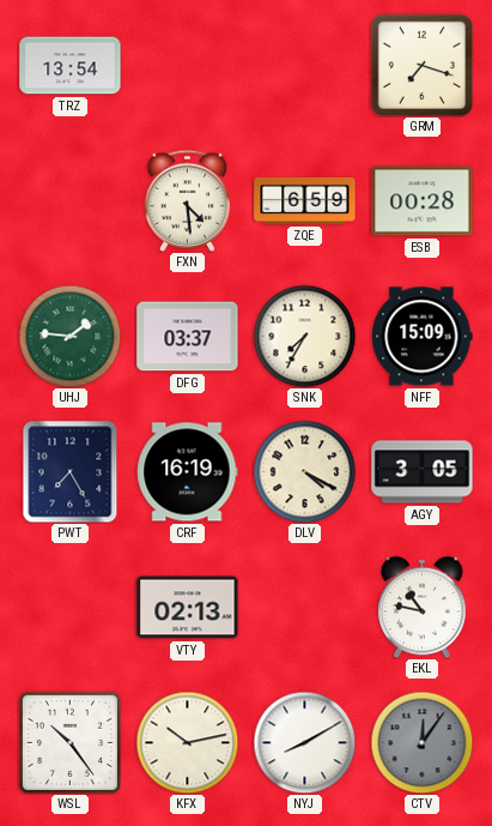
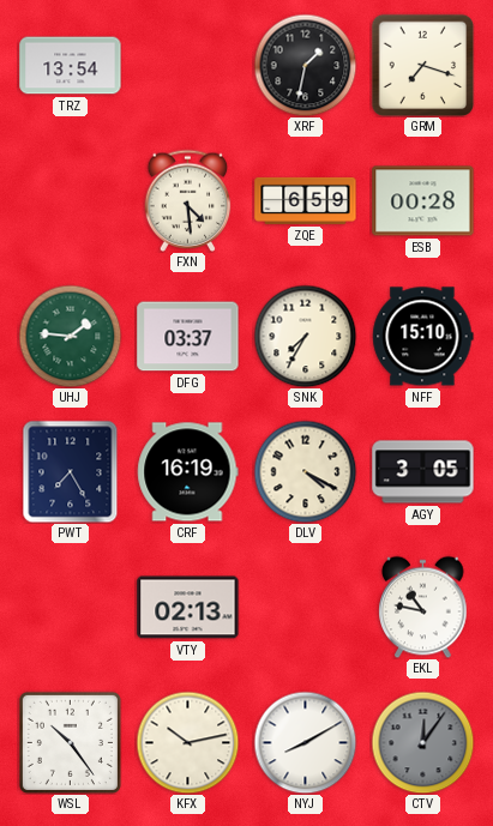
XRF: none -> 1:32
NFF: 15:09 -> 15:10
